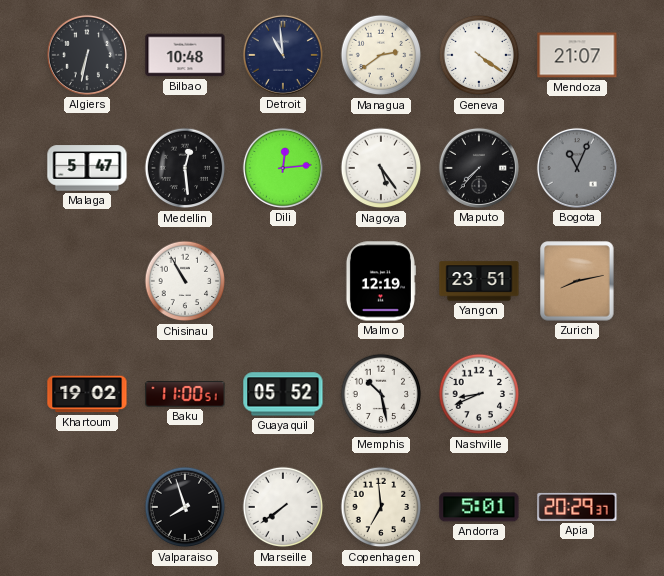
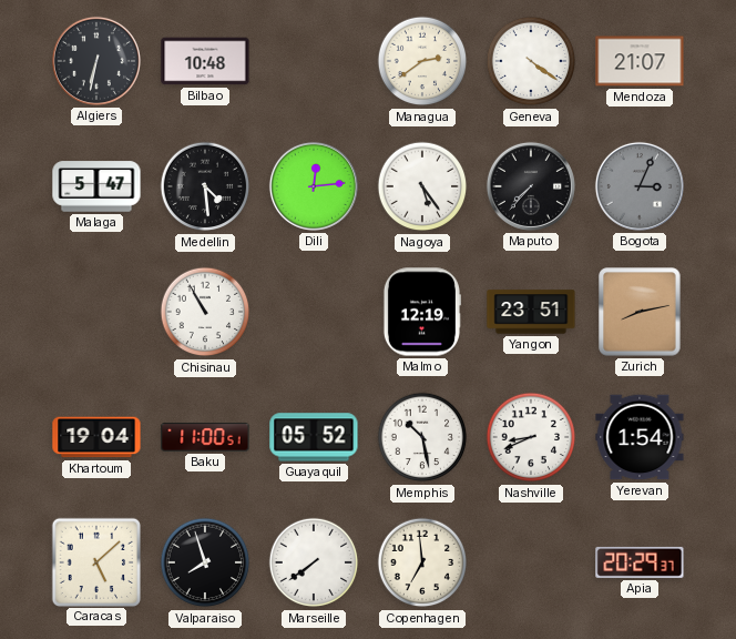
Detroit: 10:59 -> none
Medellin: 12:29 -> 4:29
Bogota: 11:04 -> 3:04
Khartoum: 19:02 -> 19:04
Yerevan: none -> 1:54
Caracas: none -> 5:08
Andorra: 5:01 -> none
